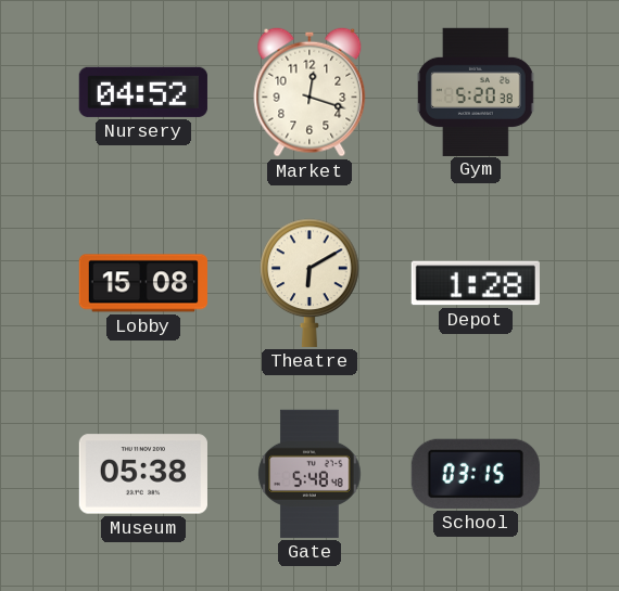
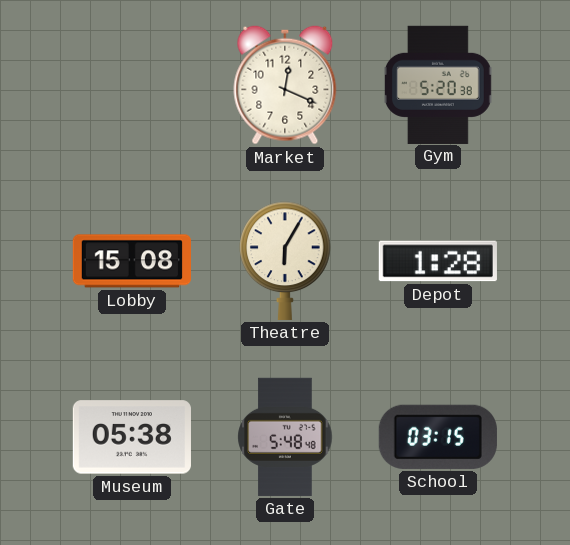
Nursery: 04:52 -> none
Market: 12:18 -> 12:19
Theatre: 6:10 -> 6:05
